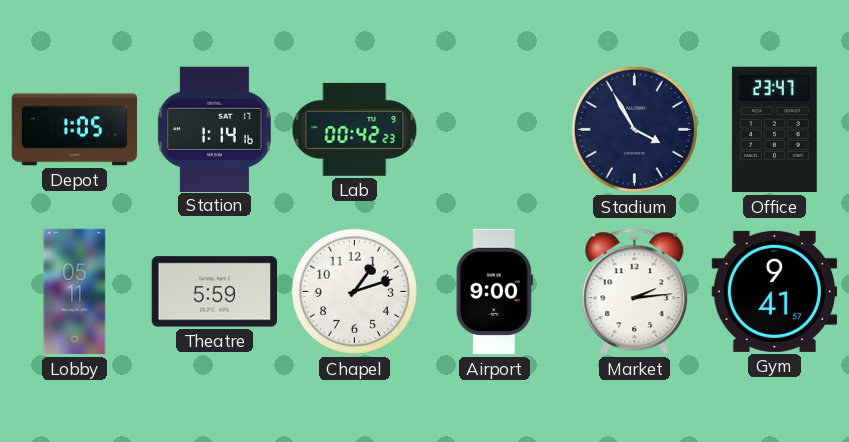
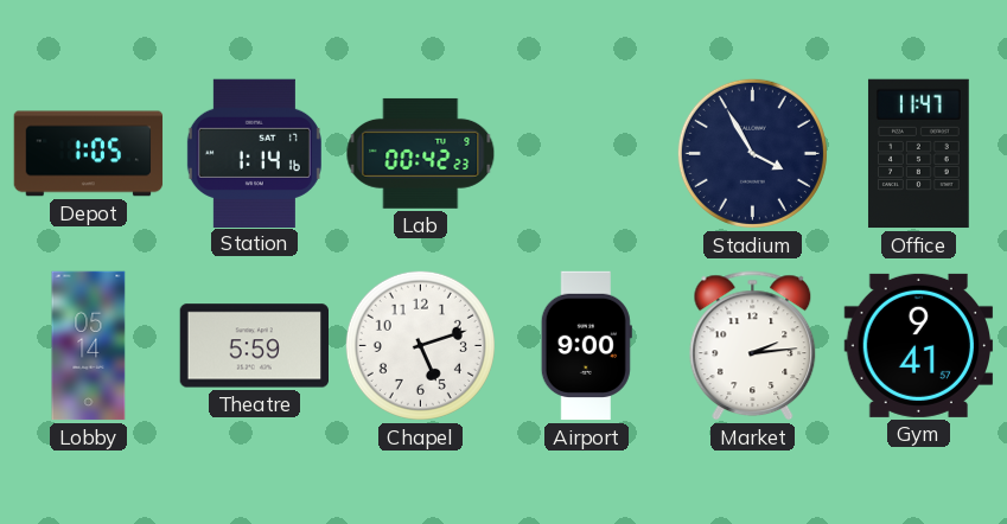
Office: 23:47 -> 11:47
Lobby: 05:11 -> 05:14
Chapel: 1:12 -> 5:12
